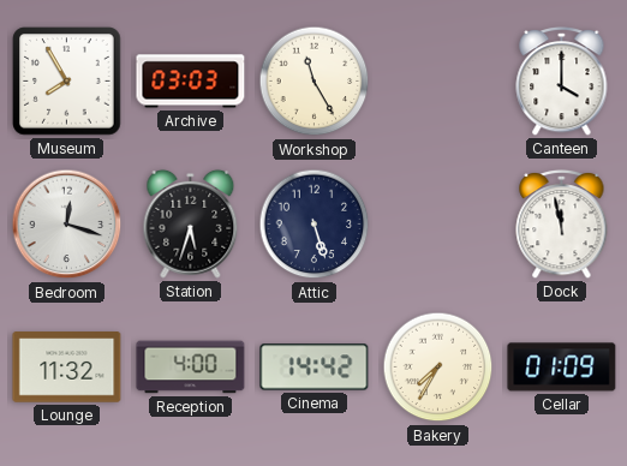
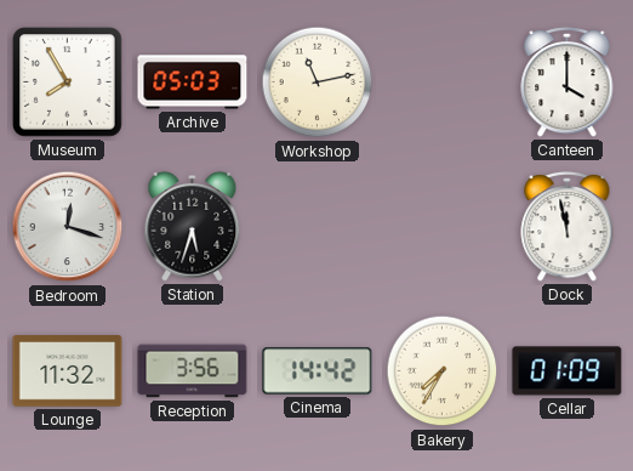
Archive: 03:03 -> 05:03
Workshop: 11:25 -> 11:13
Attic: 5:27 -> none
Reception: 4:00 -> 3:56
